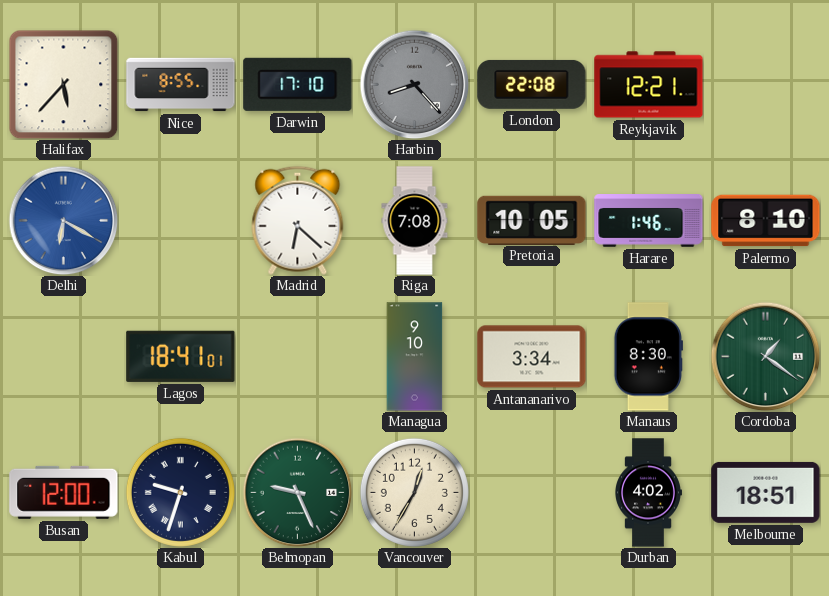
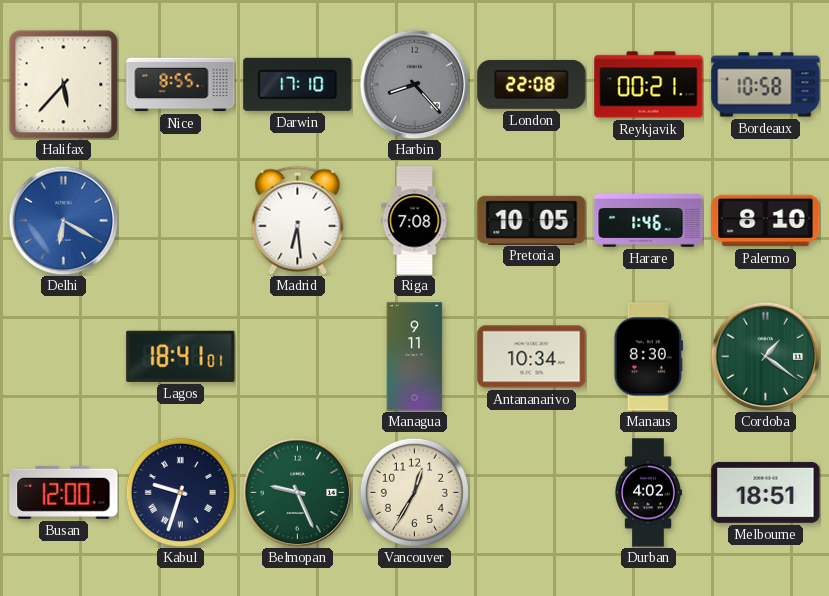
Reykjavik: 12:21 -> 00:21
Bordeaux: none -> 10:58
Madrid: 6:22 -> 6:29
Managua: 9:10 -> 9:11
Antananarivo: 3:34 -> 10:34
